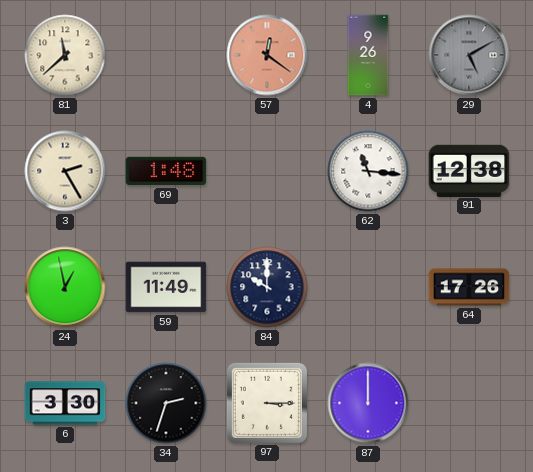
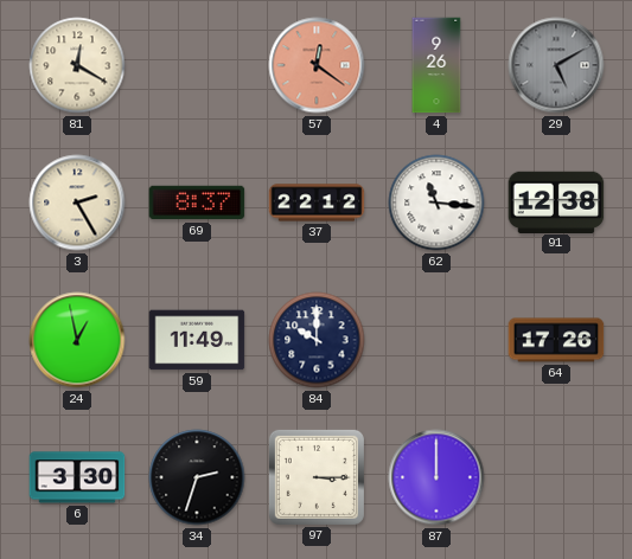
81: 11:38 -> 12:20
69: 1:48 -> 8:37
37: none -> 22:12
